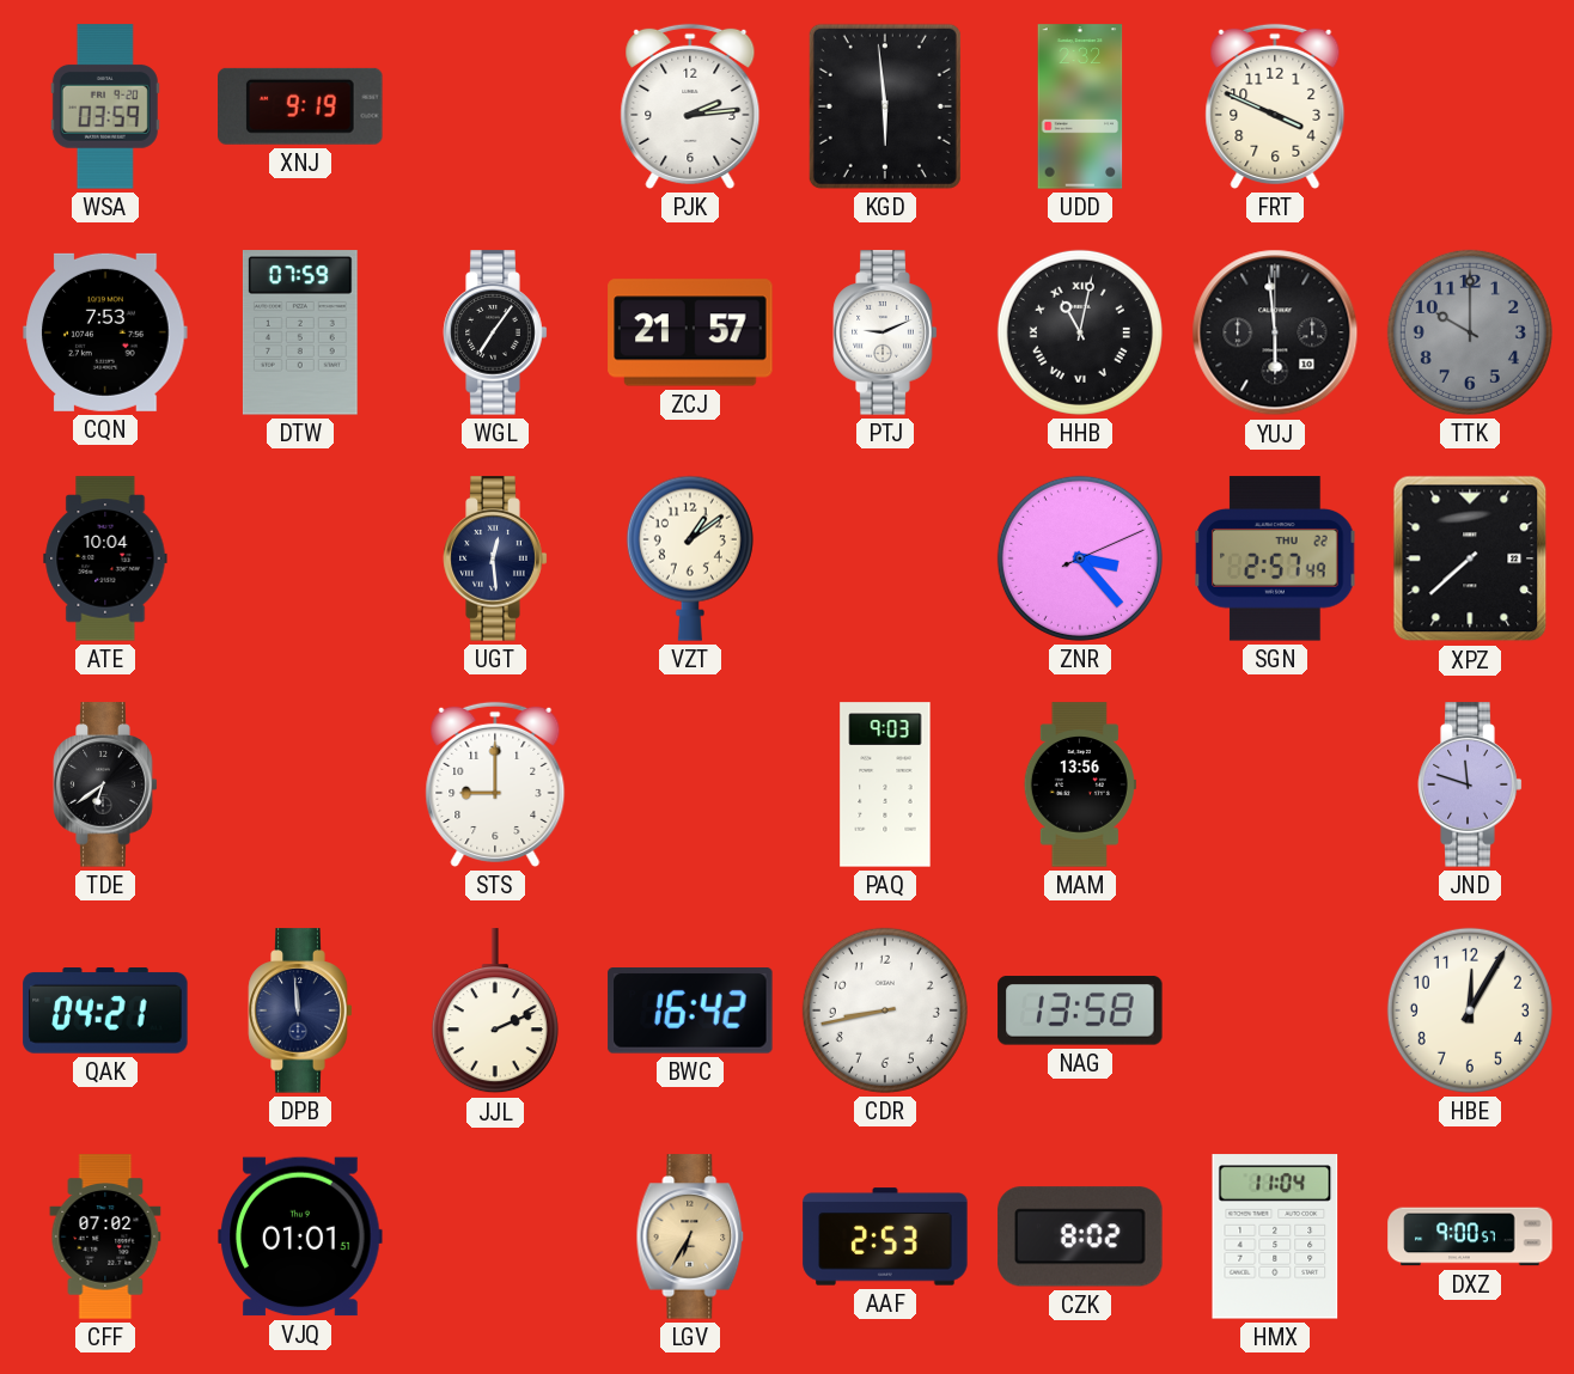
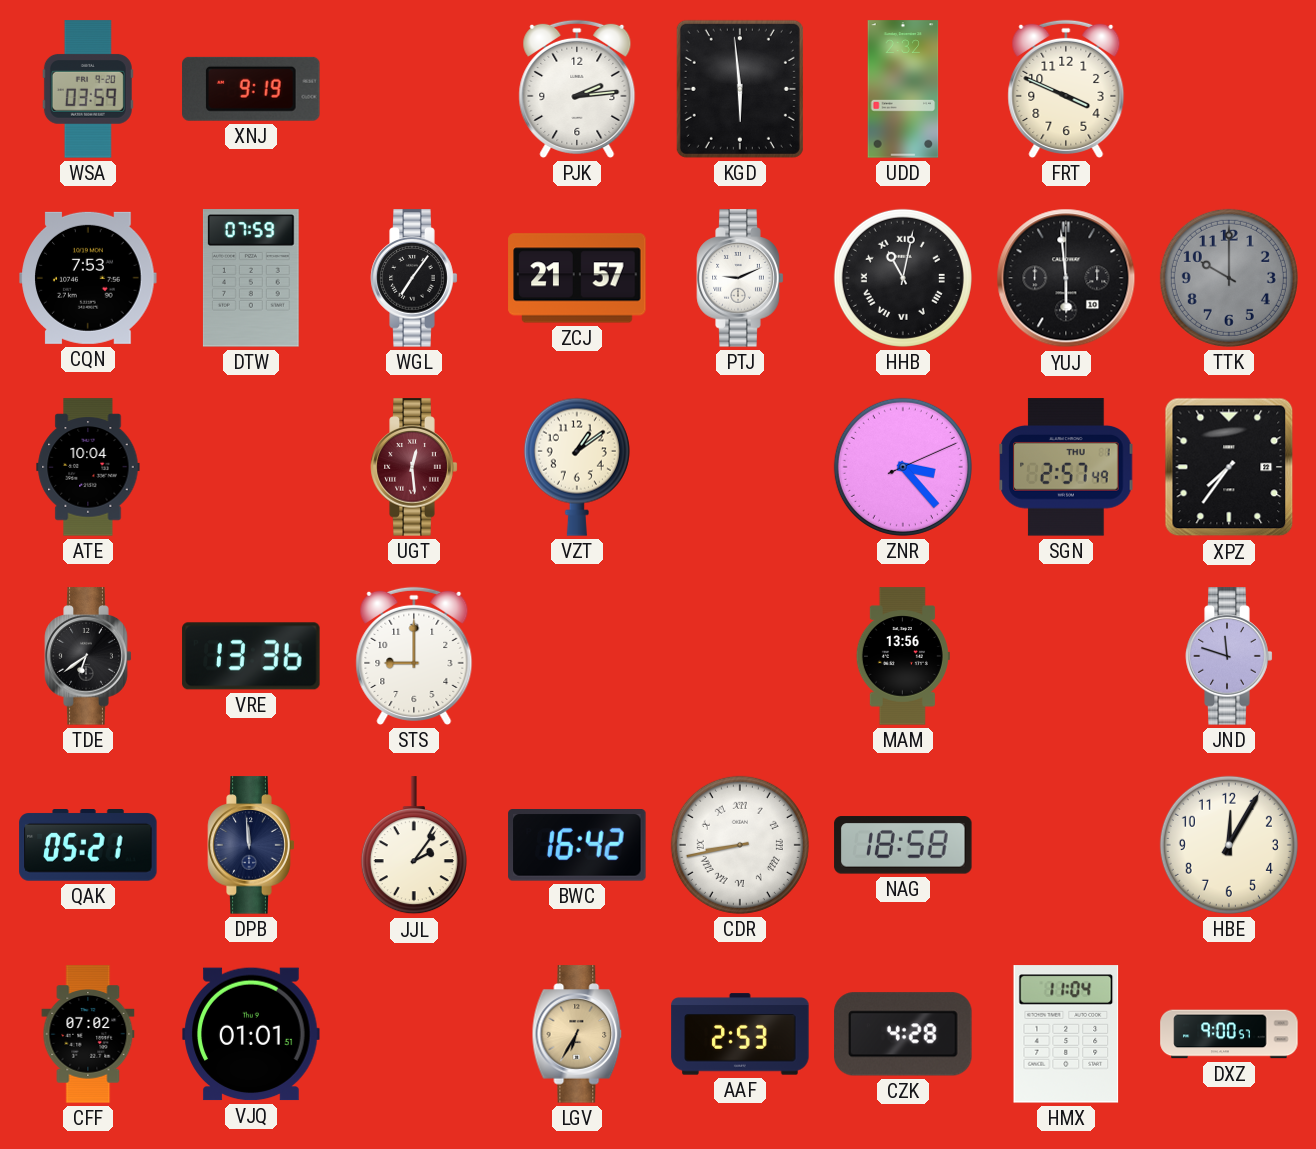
UGT dial: navy -> burgundy
SGN date: THU 22 -> THU 1
XPZ: 7:38 -> 7:36
VRE: none -> 13:36
PAQ: 9:03 -> none
QAK: 04:21 -> 05:21
JJL: 2:11 -> 2:06
CDR numerals: Arabic -> Roman
NAG: 13:58 -> 18:58
CZK: 8:02 -> 4:28
